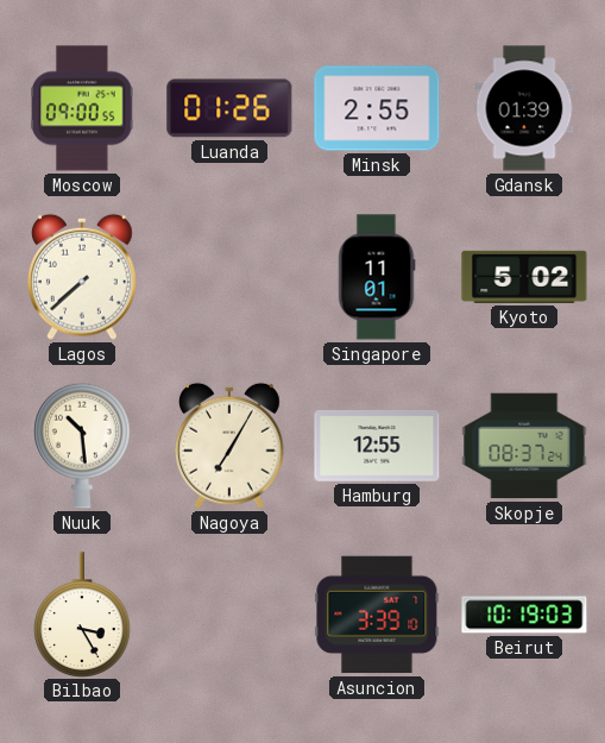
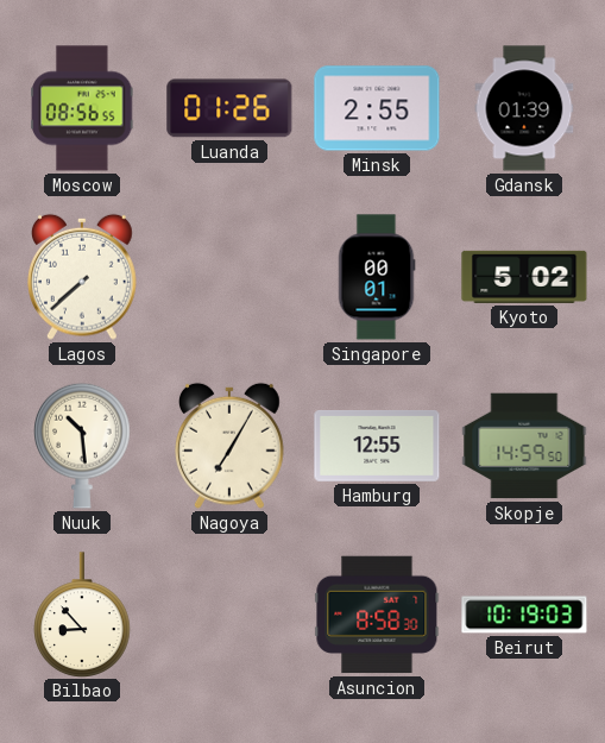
Moscow: 09:00 -> 08:56
Singapore: 11:01 -> 00:01
Skopje: 08:37 -> 14:59
Bilbao: 3:25 -> 8:53
Asuncion: 3:39 -> 8:58
